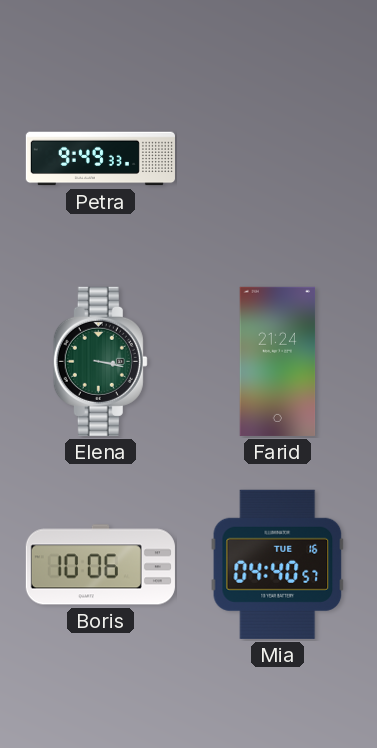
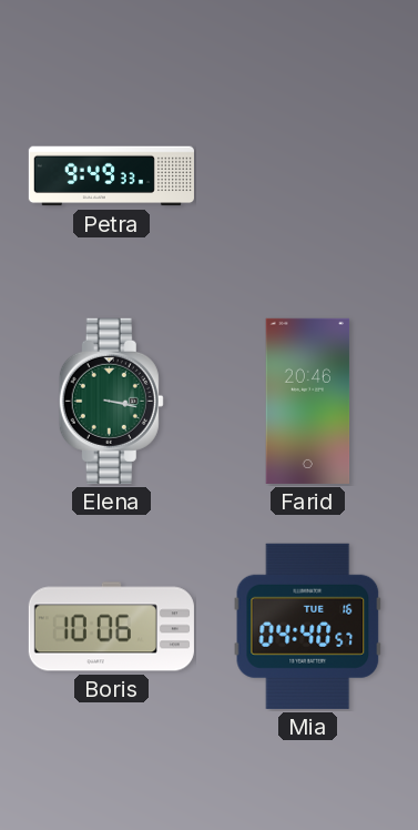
Farid: 21:24 -> 20:46
